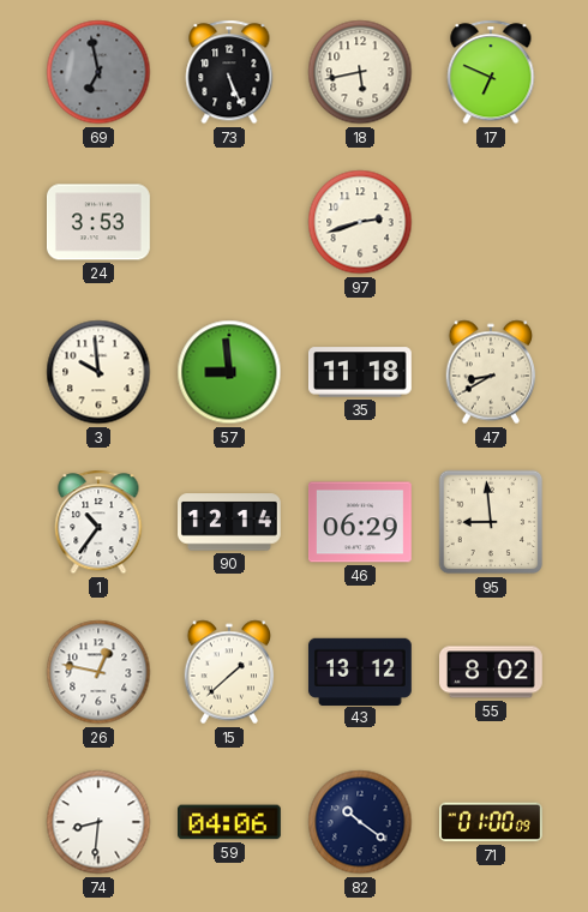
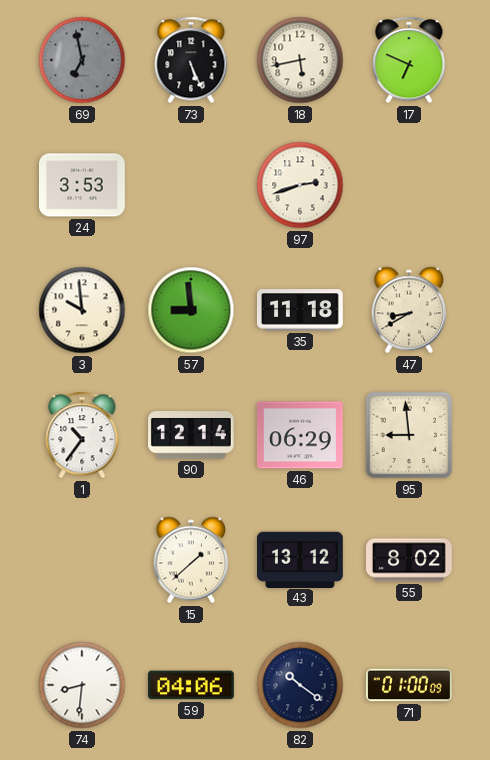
26: 12:47 -> none
